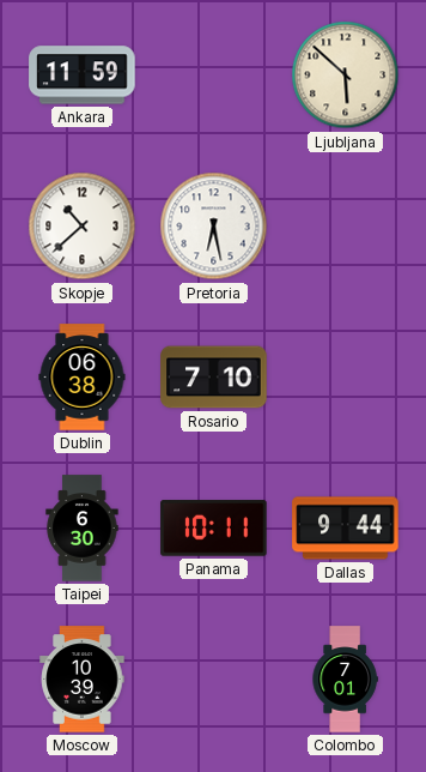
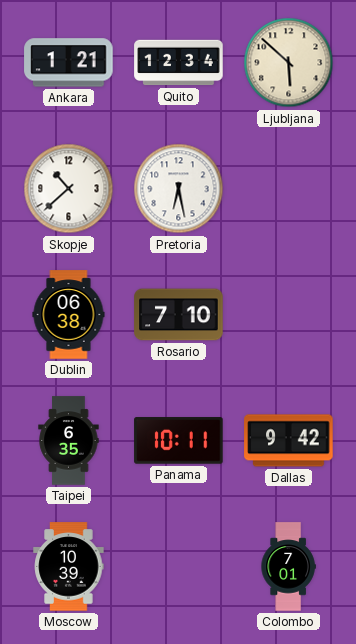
Ankara: 11:59 -> 1:21
Quito: none -> 12:34
Taipei: 6:30 -> 6:35
Dallas: 9:44 -> 9:42
